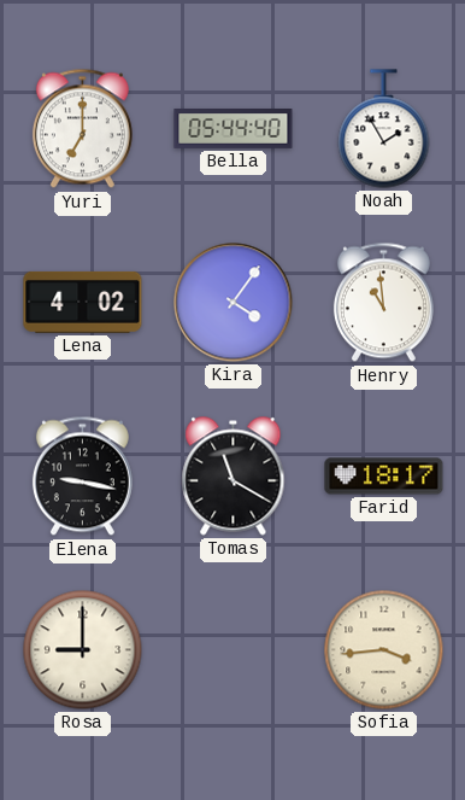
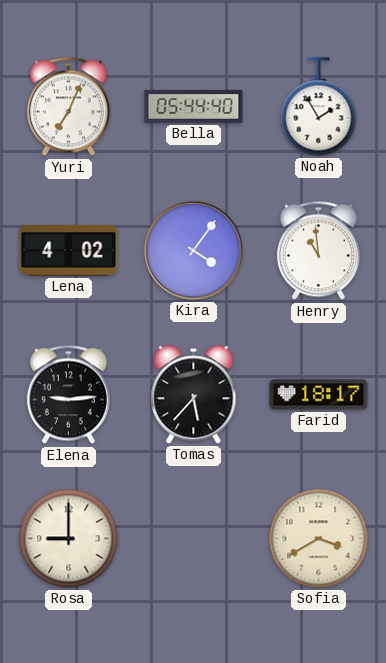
Yuri: 7:00 -> 7:04
Elena: 9:17 -> 9:14
Tomas: 11:20 -> 5:37
Sofia: 3:44 -> 3:40
